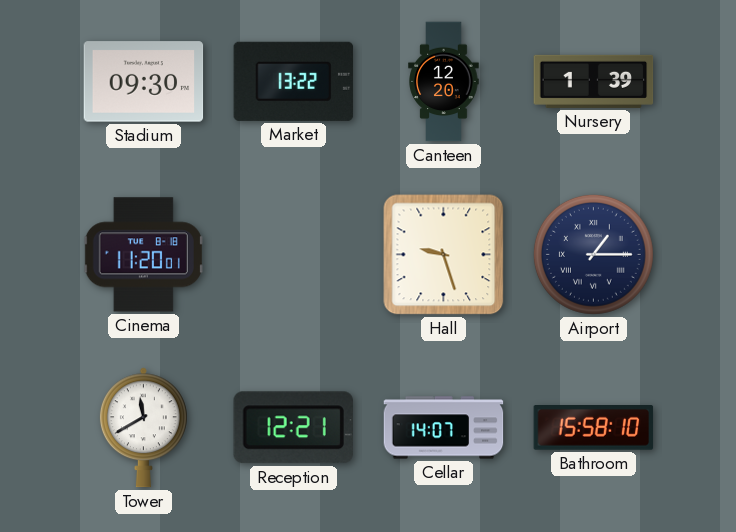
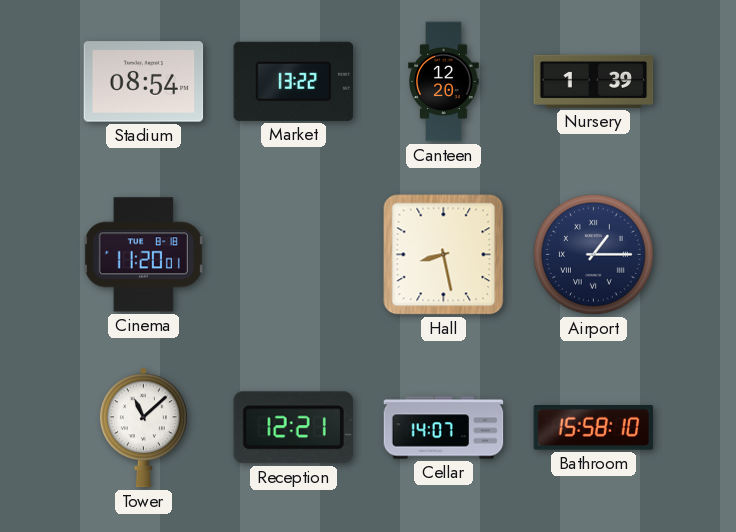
Stadium: 09:30 -> 08:54
Hall: 9:27 -> 8:28
Tower: 11:40 -> 11:08
